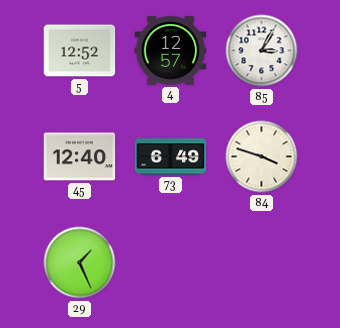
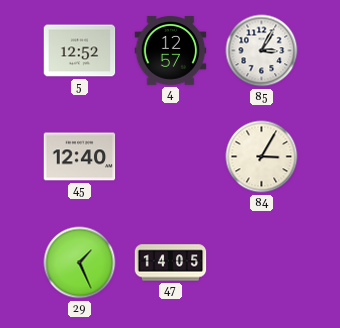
73: 6:49 -> none
84: 3:48 -> 3:05
47: none -> 14:05
